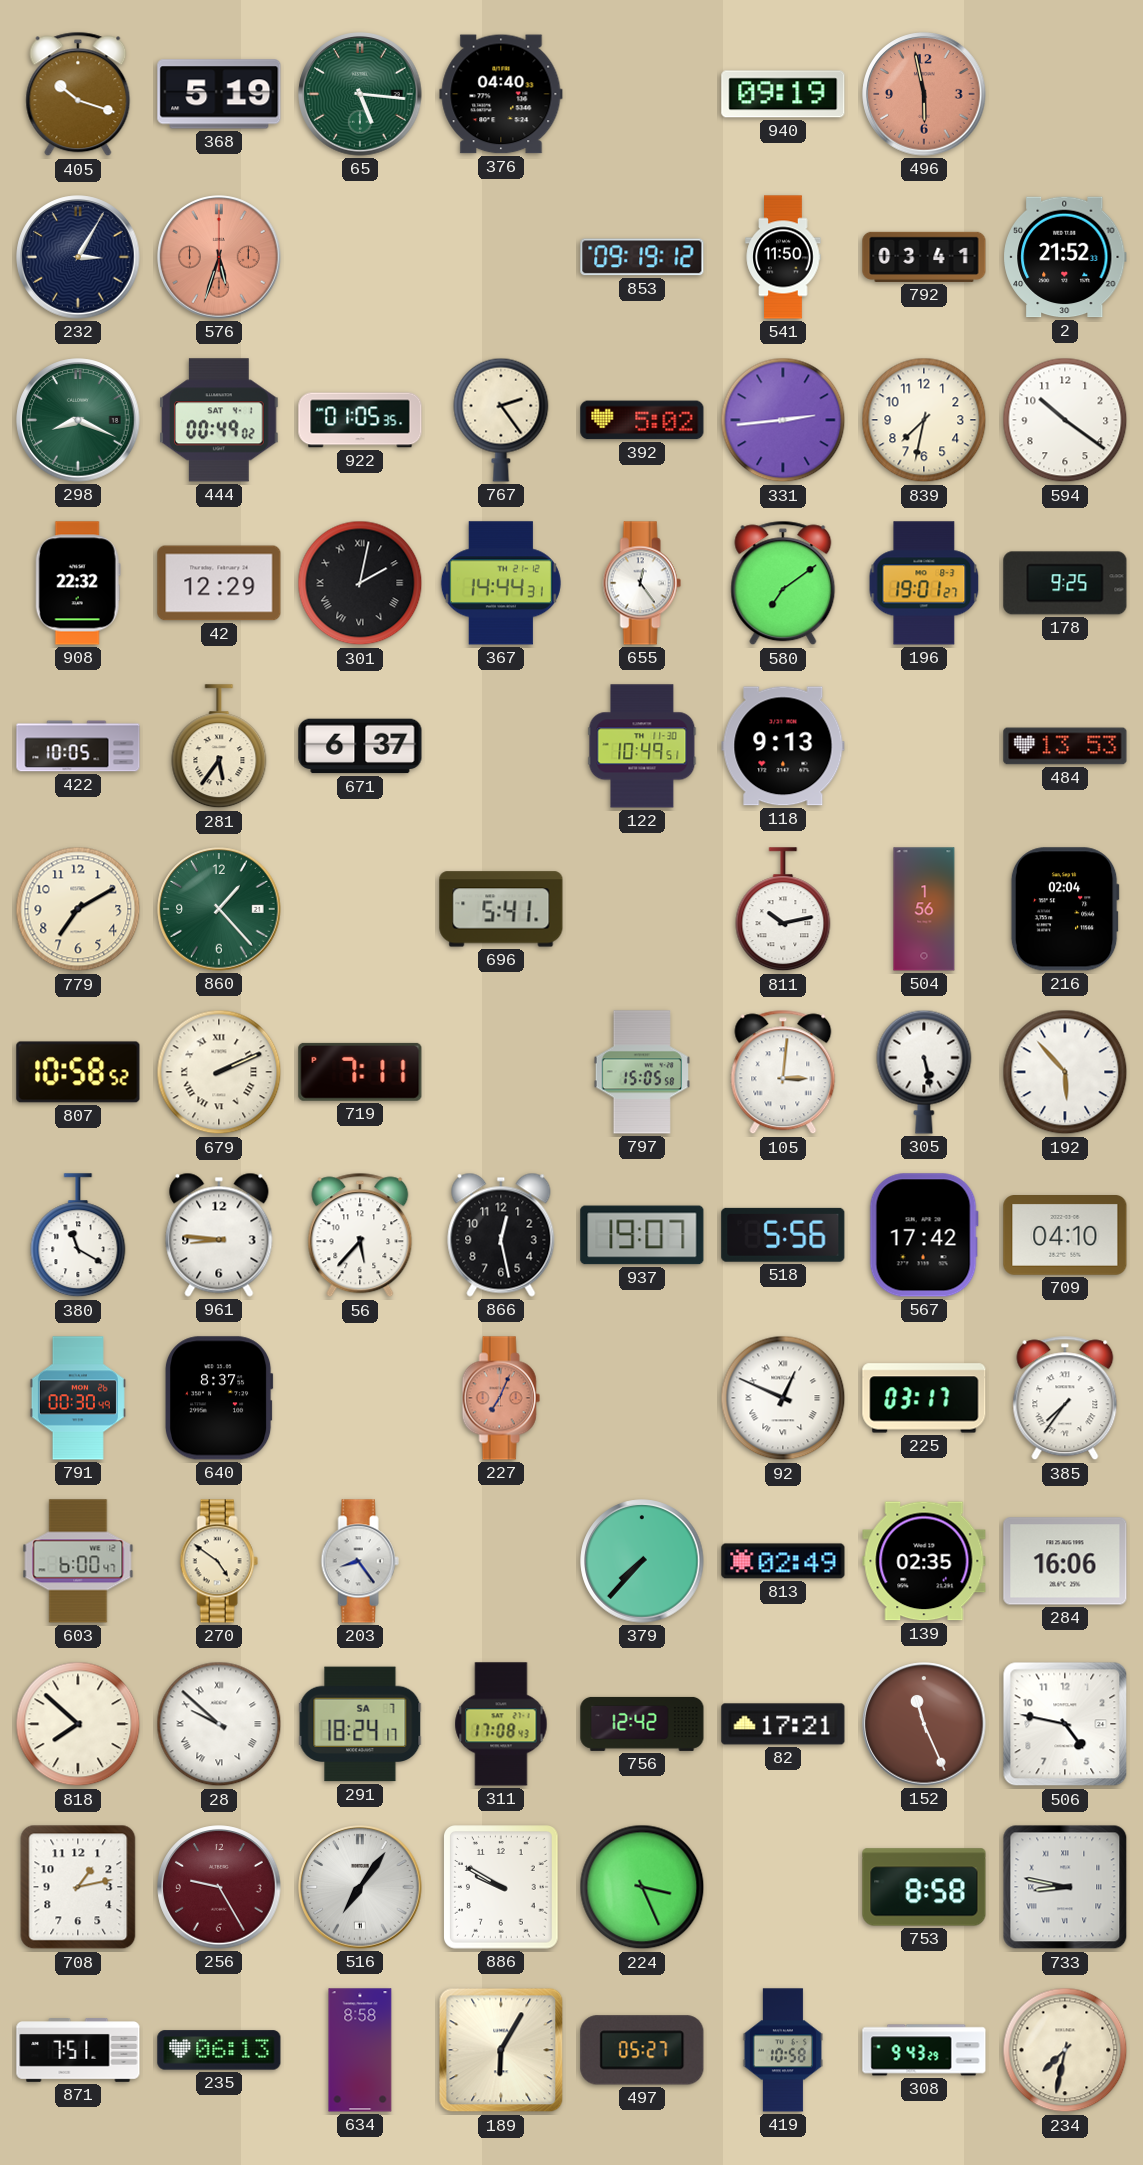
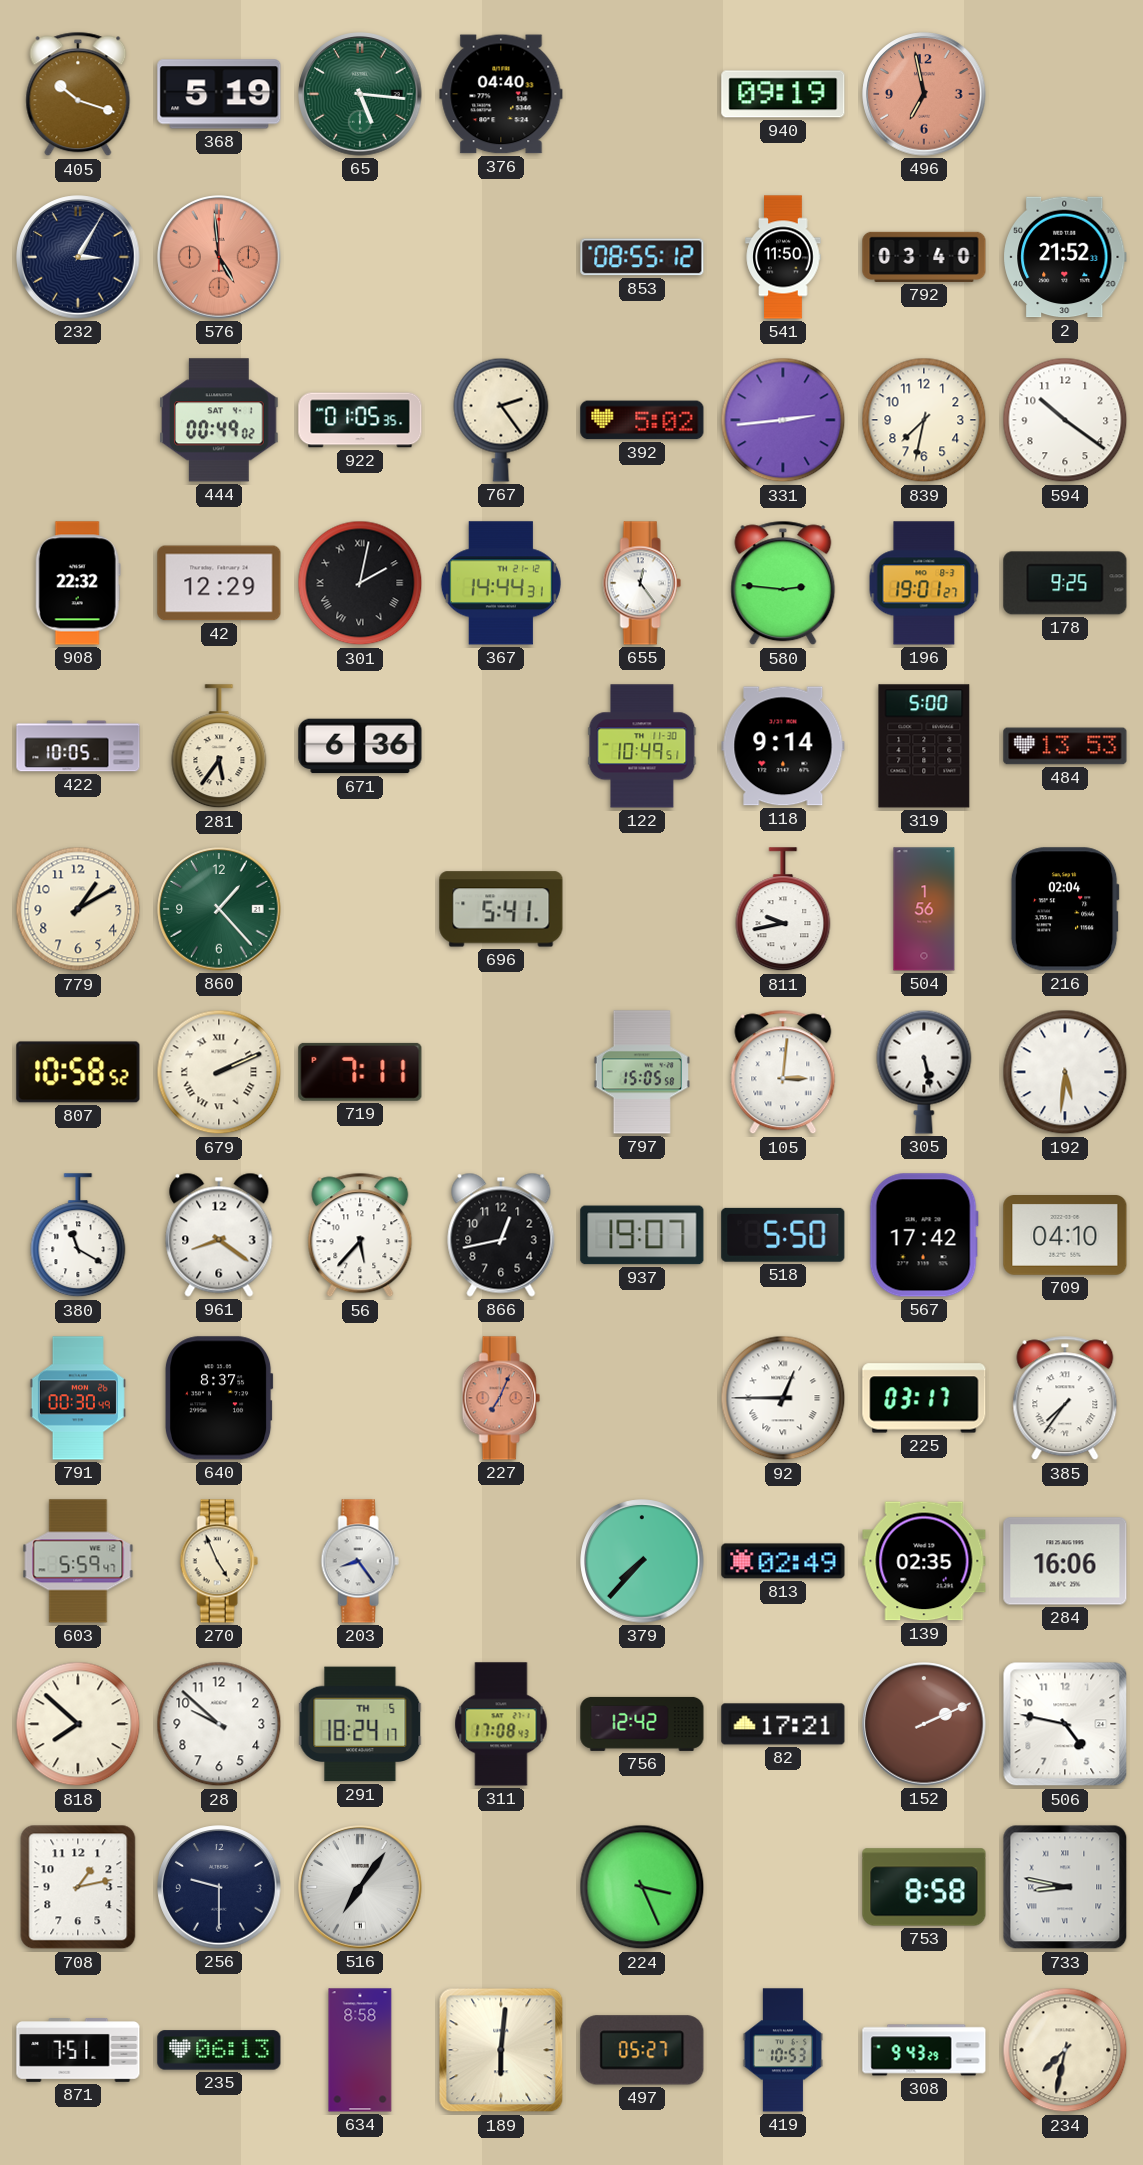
496: 5:58 -> 6:58
576: 5:33 -> 4:59
853: 09:19 -> 08:55
792: 03:41 -> 03:40
298: 8:19 -> none
580: 7:09 -> 2:46
671: 6:37 -> 6:36
118: 9:13 -> 9:14
319: none -> 5:00
779: 7:10 -> 1:10
811: 10:13 -> 9:43
192: 5:53 -> 5:31
961: 8:46 -> 8:21
866: 12:28 -> 12:43
518: 5:56 -> 5:50
92: 12:49 -> 12:45
603: 6:00 -> 5:59
270: 4:51 -> 4:56
28 numerals: Roman -> Arabic
291 date: SA 7 -> TH 5
152: 11:26 -> 2:11
256: 9:25 -> 9:30
256 dial: burgundy -> navy
886: 9:50 -> none
189: 6:05 -> 6:01
419: 10:58 -> 10:53
